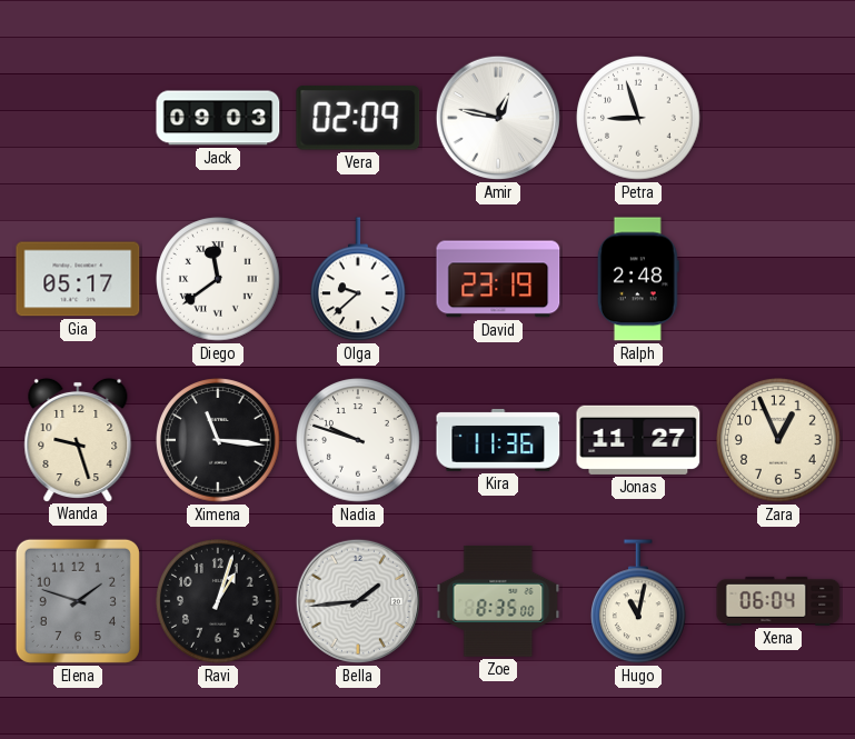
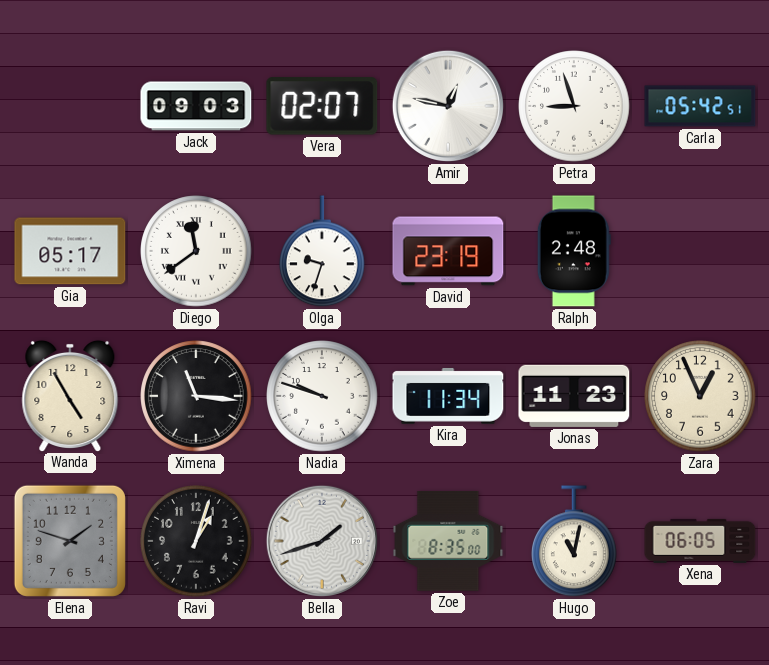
Vera: 02:09 -> 02:07
Carla: none -> 05:42
Olga: 9:38 -> 9:33
Wanda: 9:27 -> 4:55
Kira: 11:36 -> 11:34
Jonas: 11:27 -> 11:23
Bella: 1:44 -> 1:42
Xena: 06:04 -> 06:05
